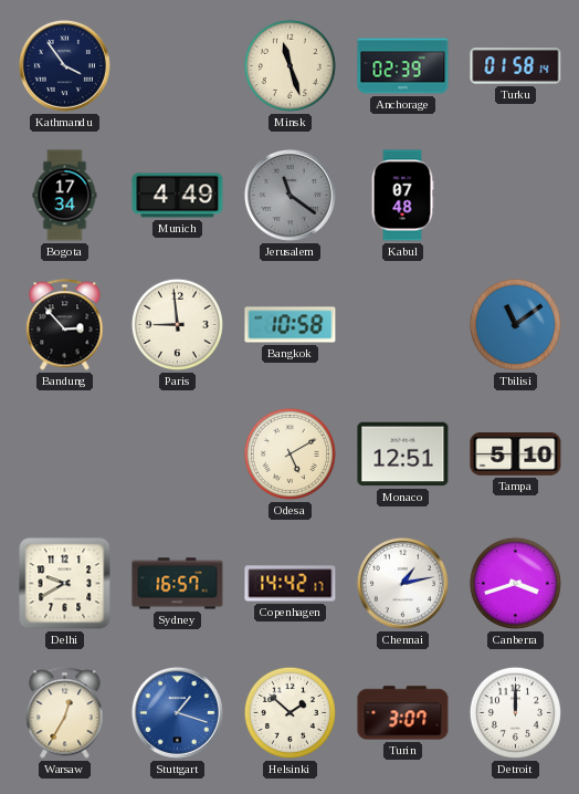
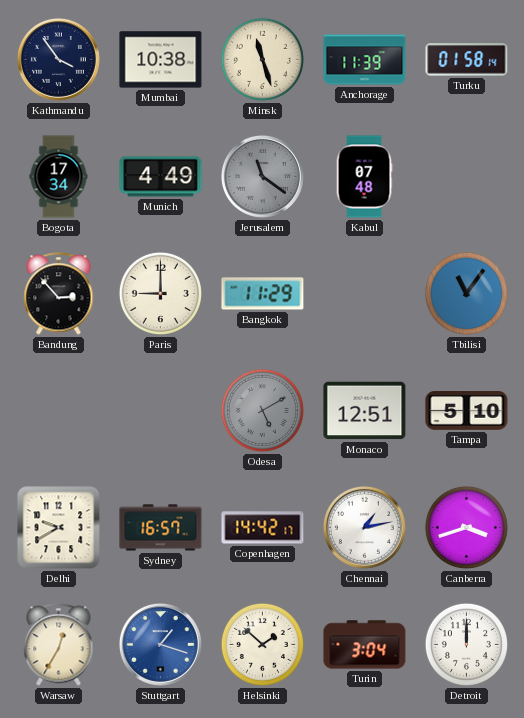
Mumbai: none -> 10:38
Anchorage: 02:39 -> 11:39
Paris: 8:59 -> 9:00
Bangkok: 10:58 -> 11:29
Tbilisi: 11:09 -> 11:06
Odesa dial: cream -> grey
Turin: 3:07 -> 3:04
